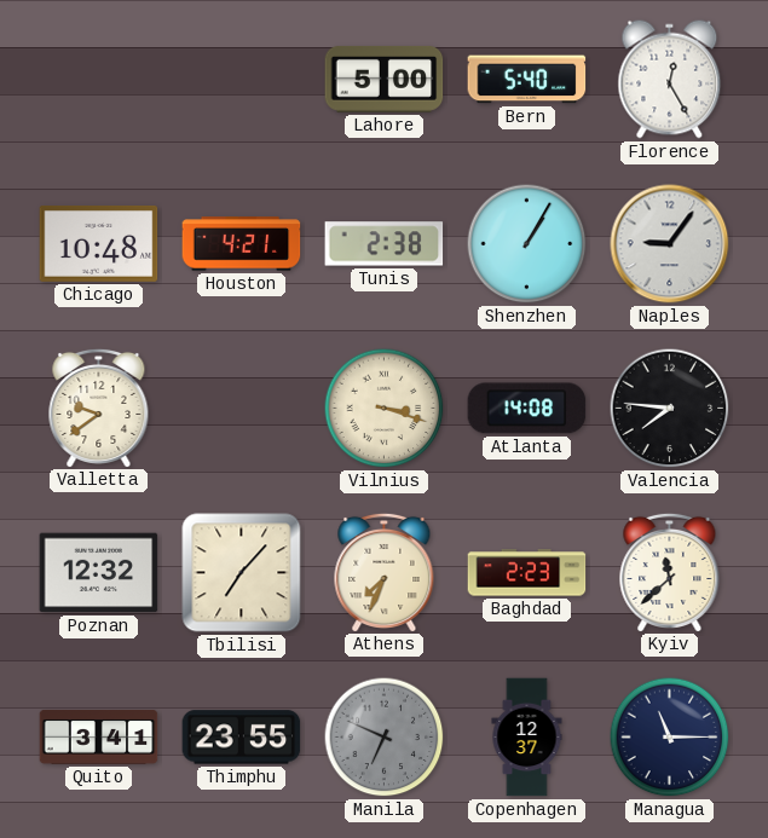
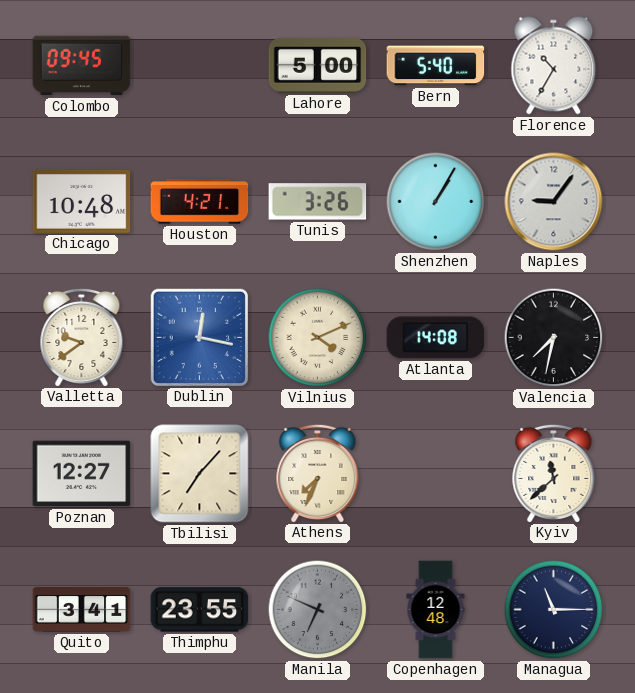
Colombo: none -> 09:45
Florence: 12:25 -> 10:35
Tunis: 2:38 -> 3:26
Dublin: none -> 12:17
Vilnius: 3:18 -> 4:11
Valencia: 7:46 -> 7:32
Poznan: 12:32 -> 12:27
Baghdad: 2:23 -> none
Copenhagen: 12:37 -> 12:48
